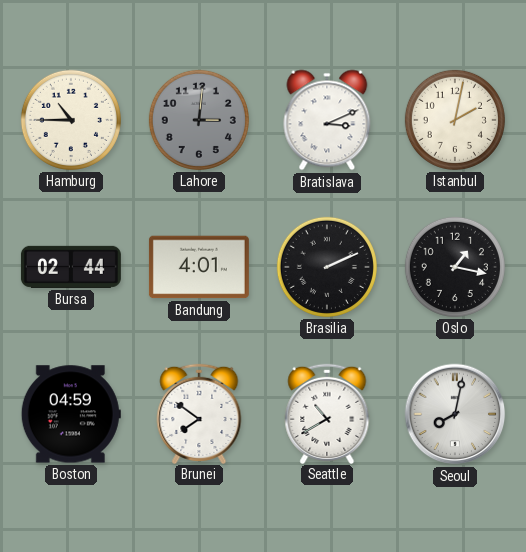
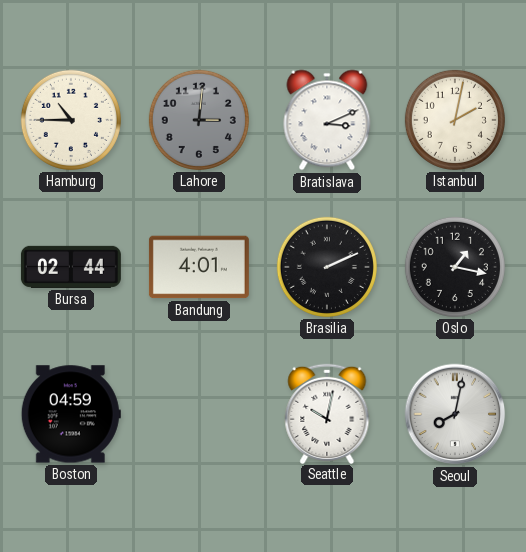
Brunei: 7:51 -> none
Seattle: 10:40 -> 10:02
